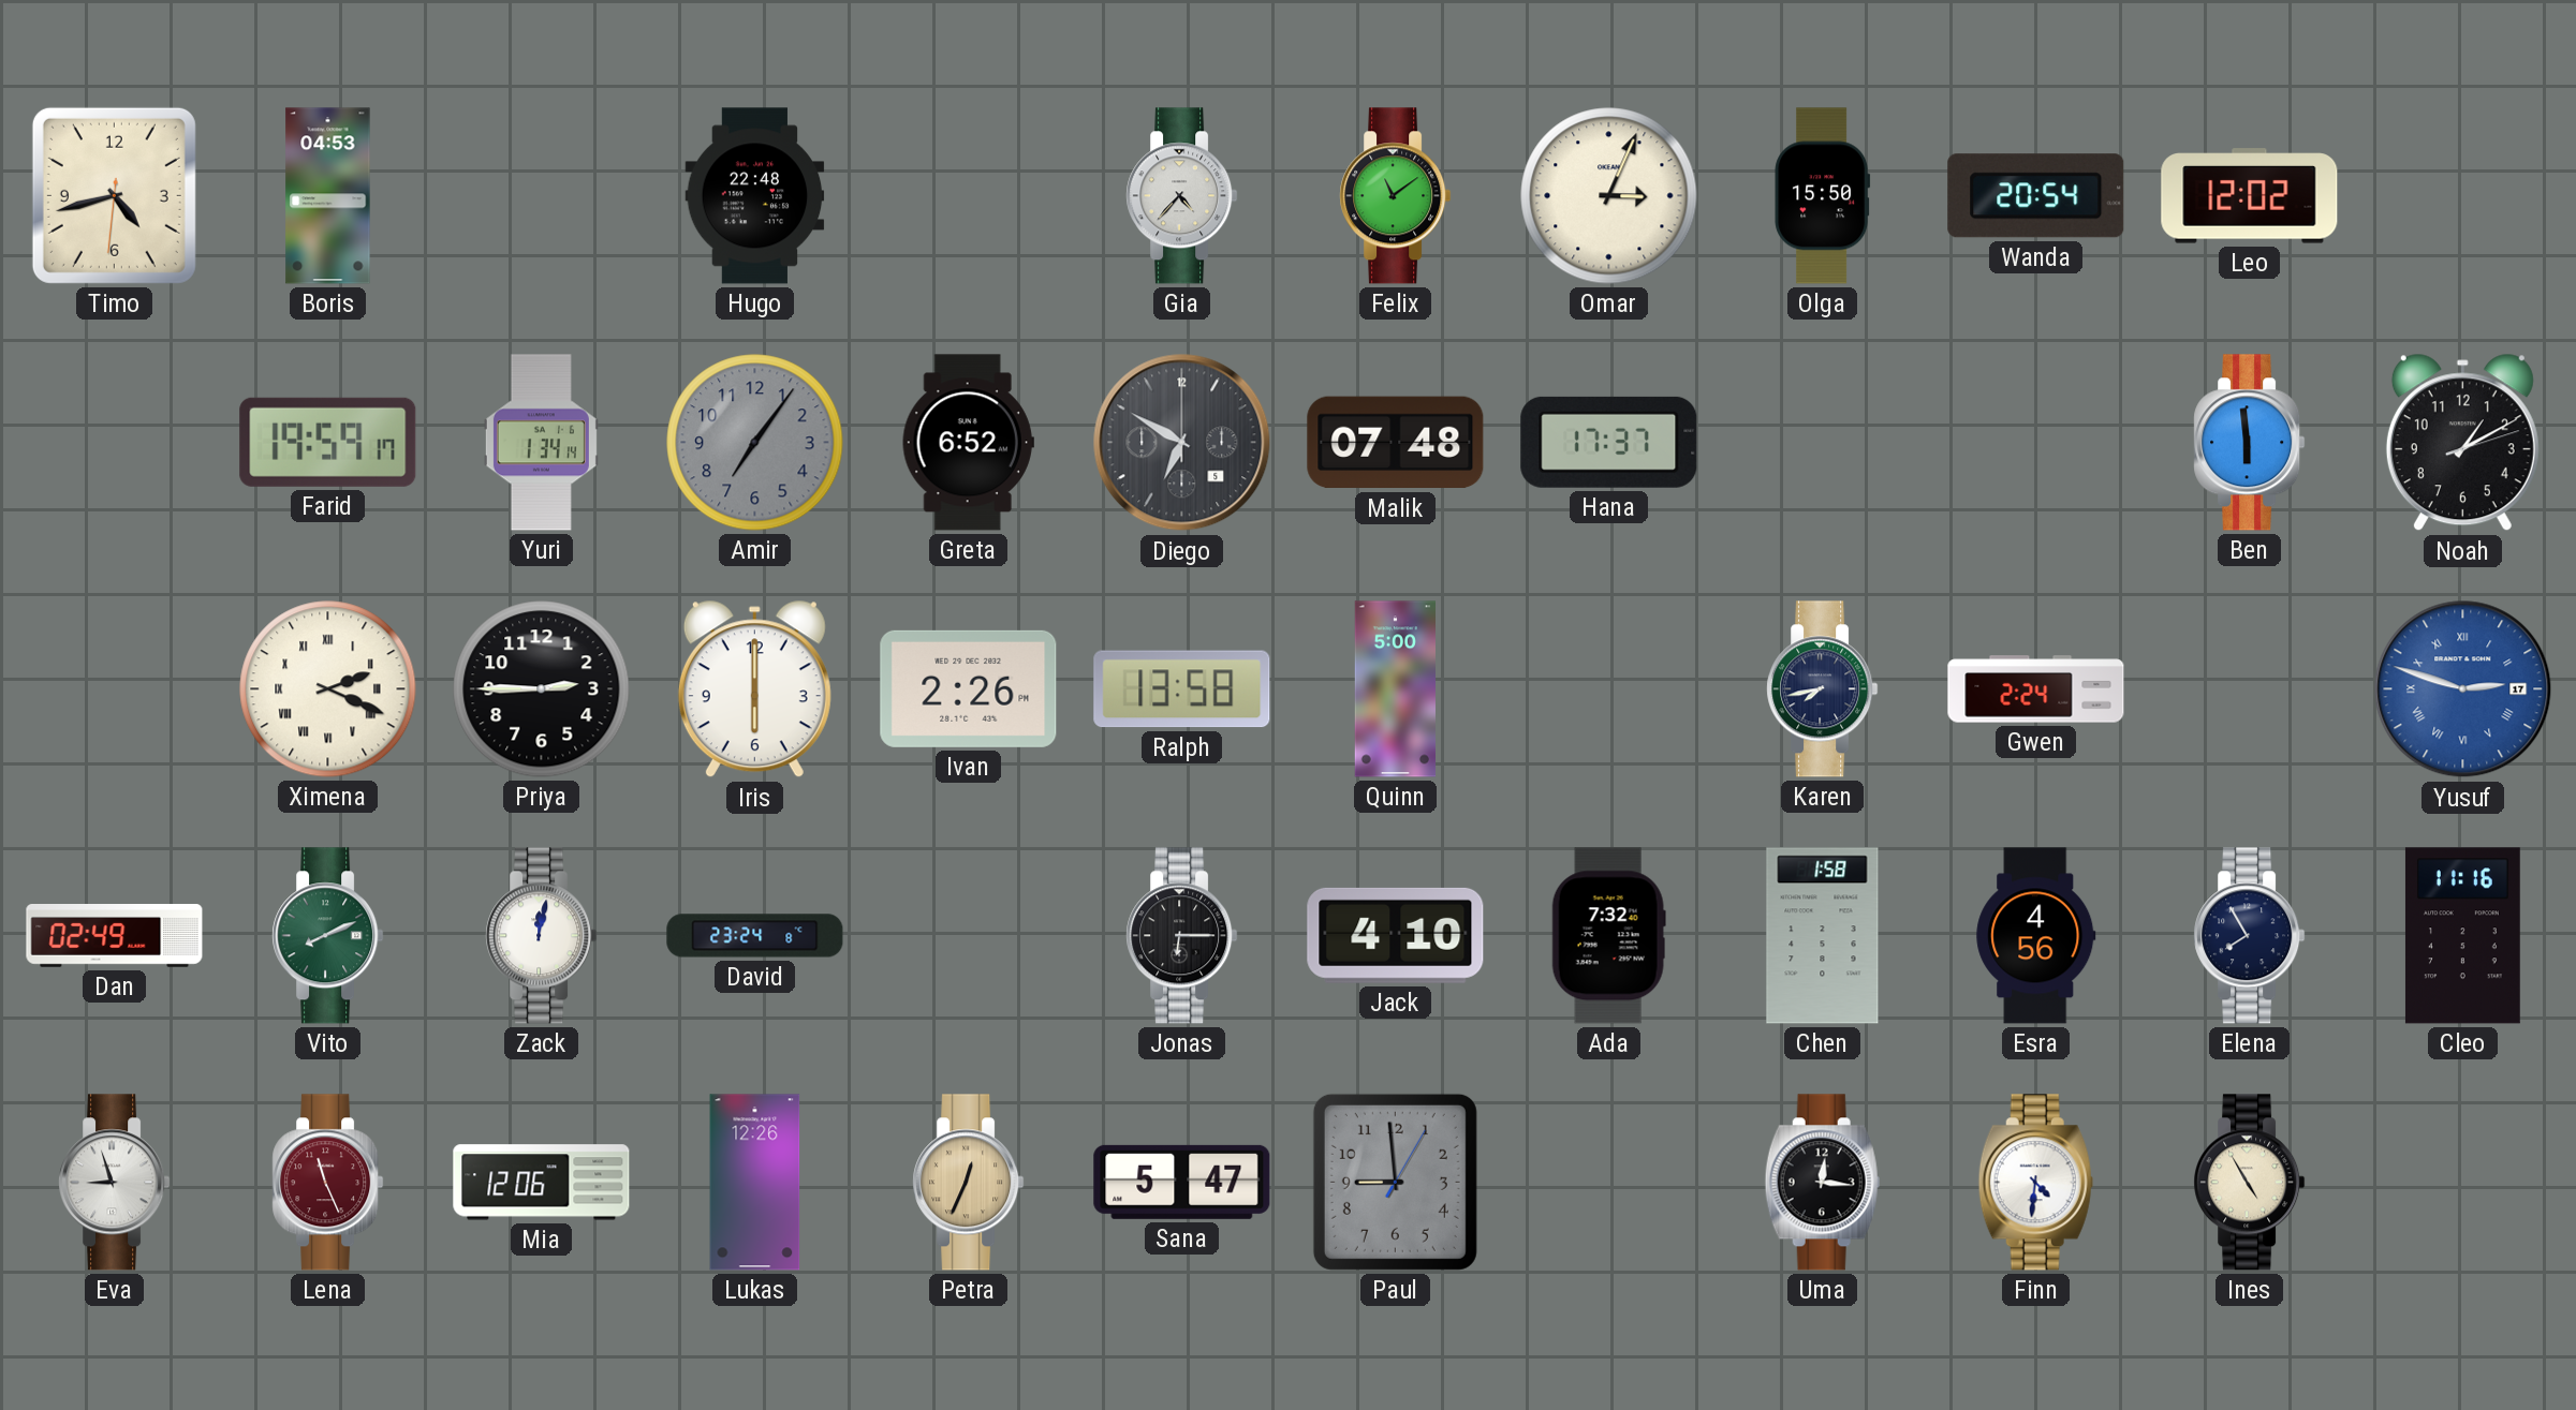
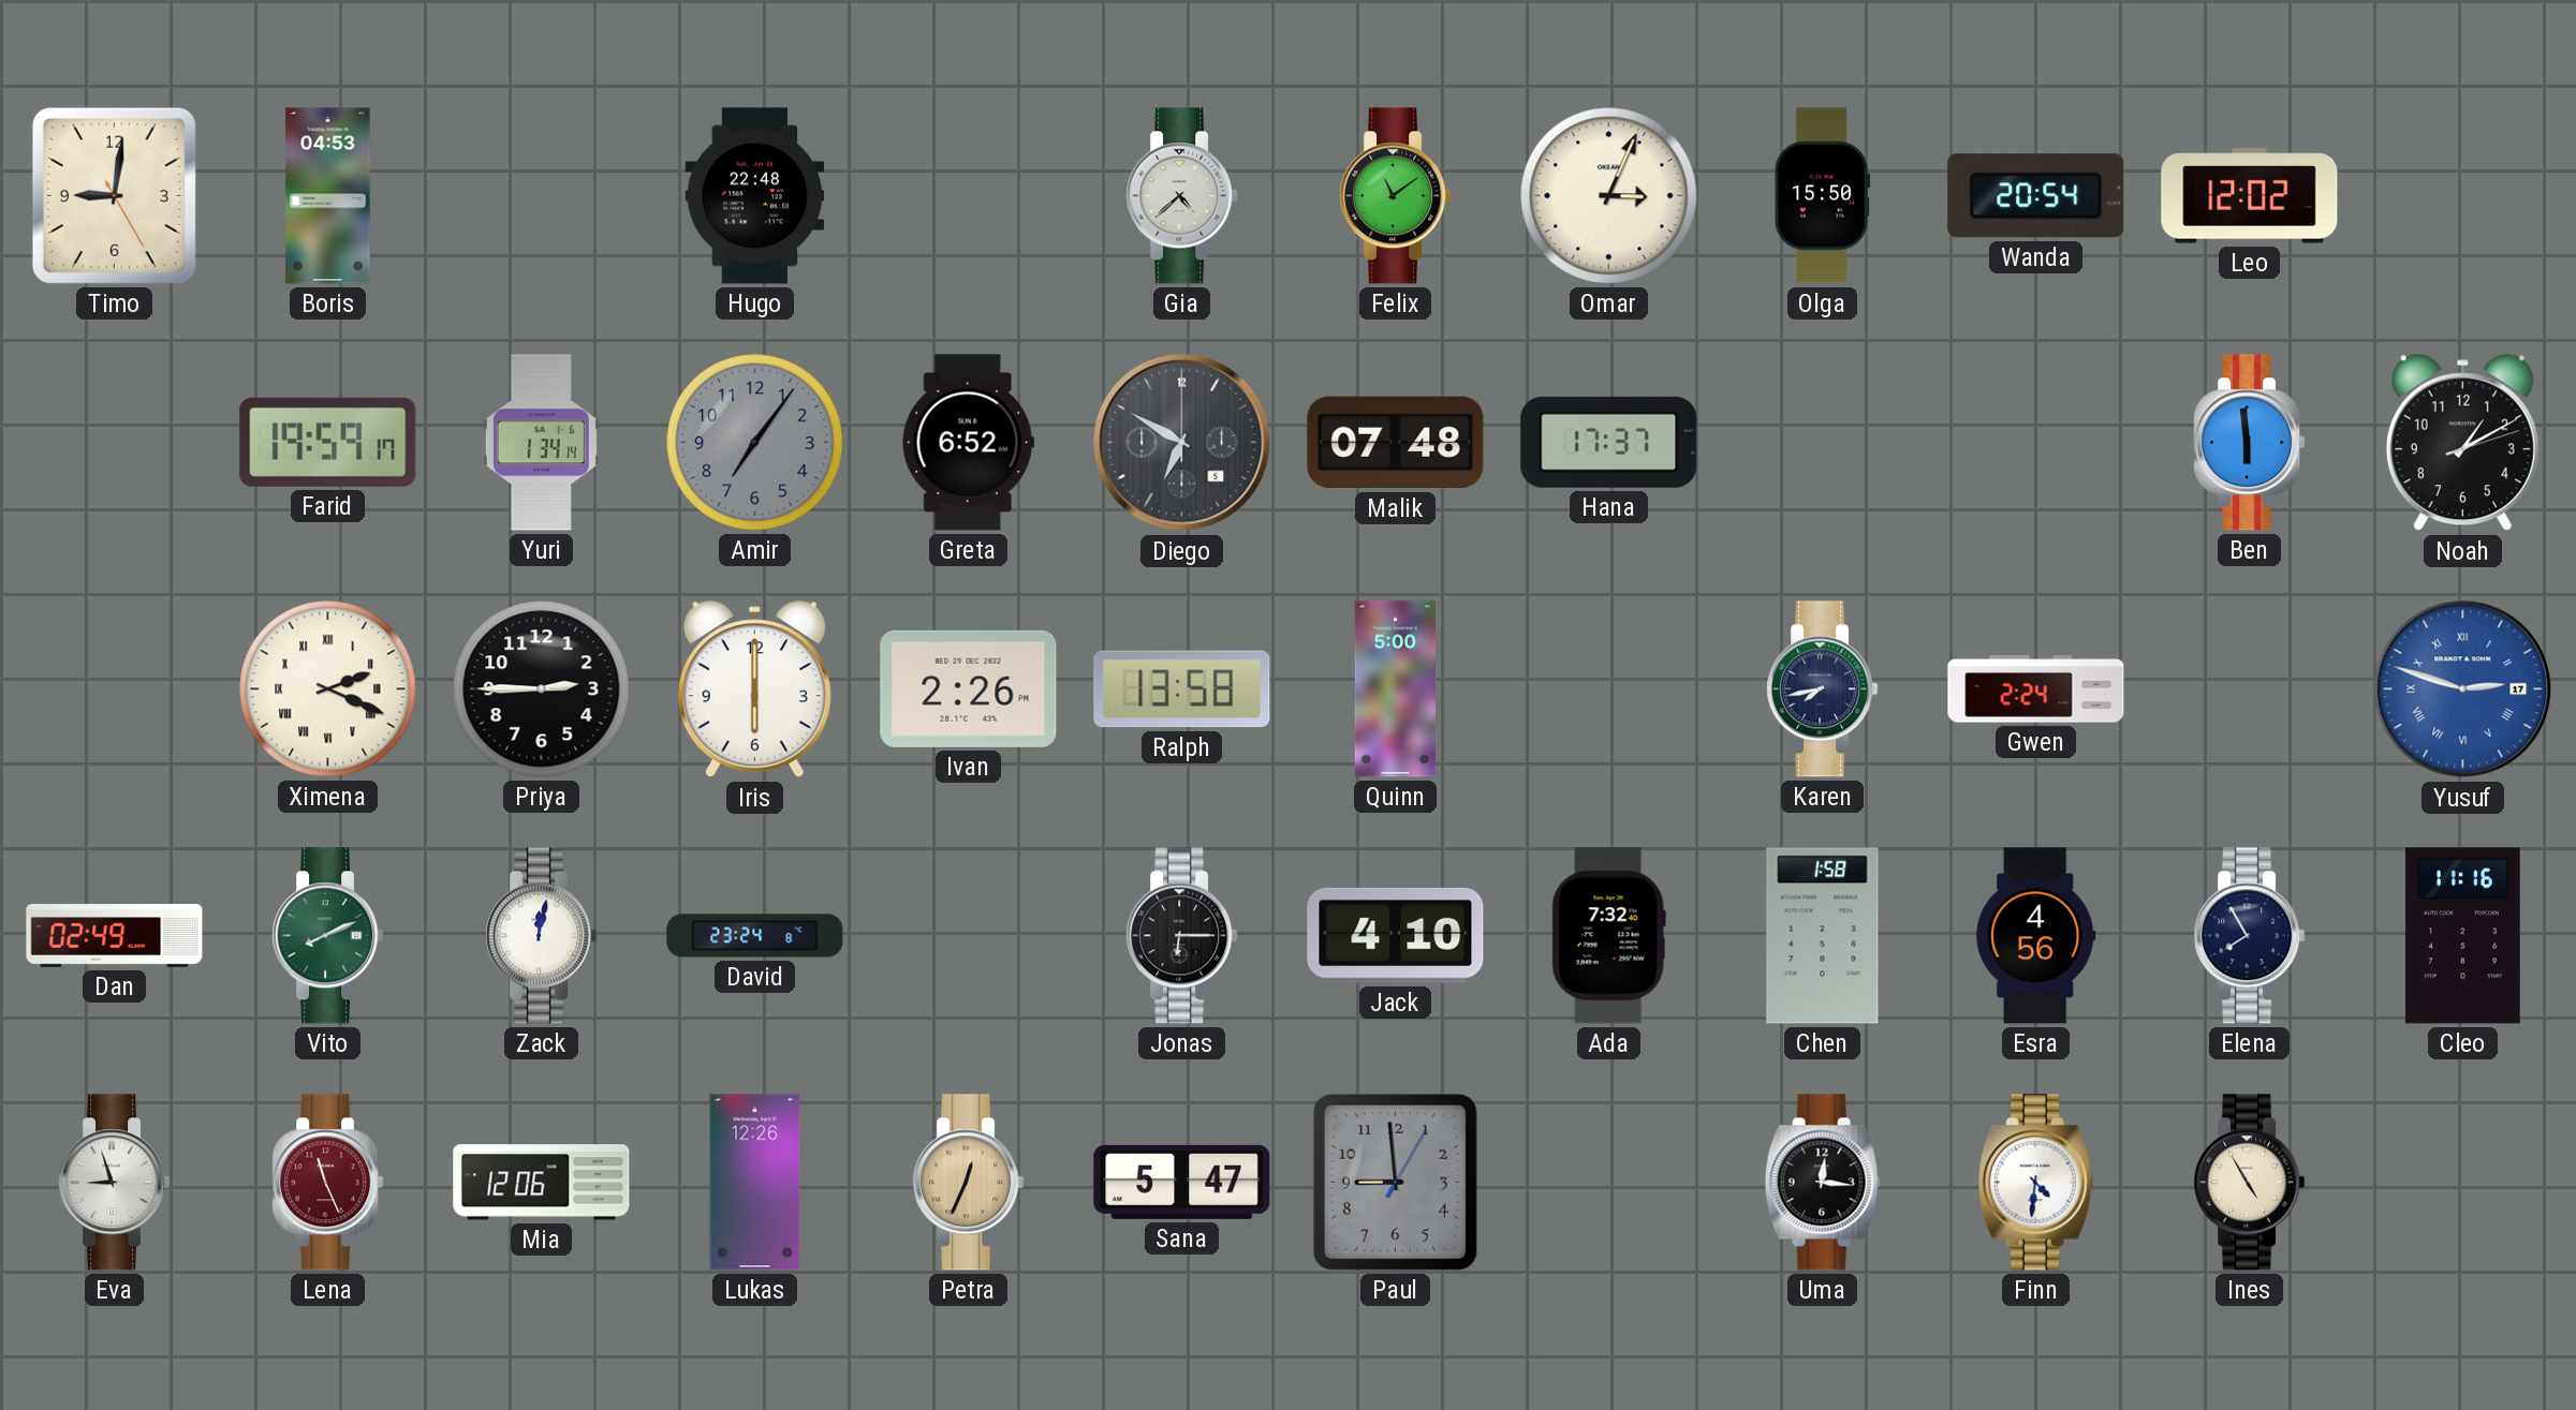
Timo: 4:42 -> 9:01
Gia: 4:37 -> 4:38
